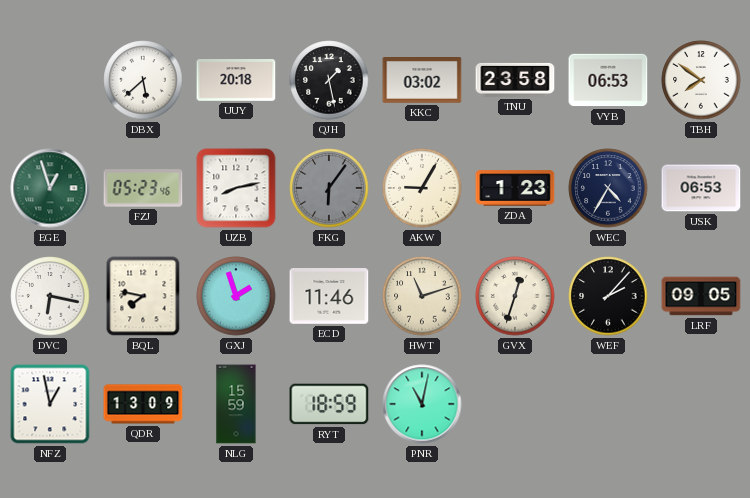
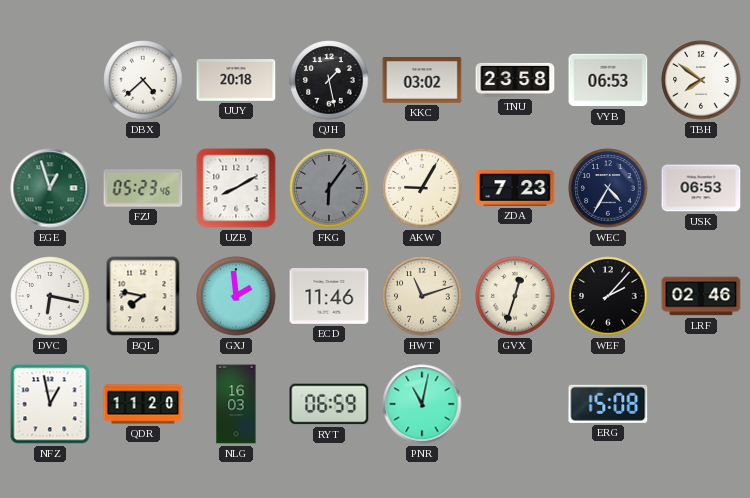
DBX: 5:38 -> 4:38
UZB: 8:13 -> 8:10
ZDA: 1:23 -> 7:23
GXJ: 1:57 -> 1:59
LRF: 09:05 -> 02:46
QDR: 13:09 -> 11:20
NLG: 15:59 -> 16:03
RYT: 18:59 -> 06:59
ERG: none -> 15:08
